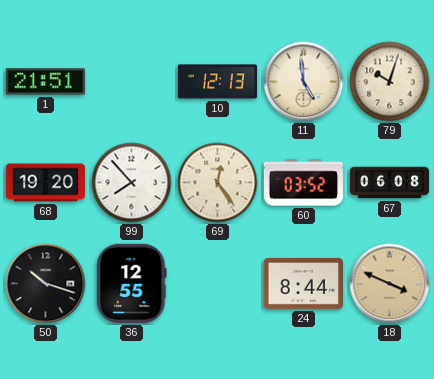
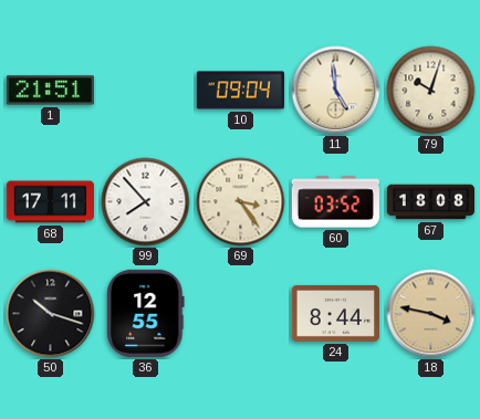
10: 12:13 -> 09:04
68: 19:20 -> 17:11
69: 12:24 -> 3:24
67: 06:08 -> 18:08
18: 3:49 -> 3:47
